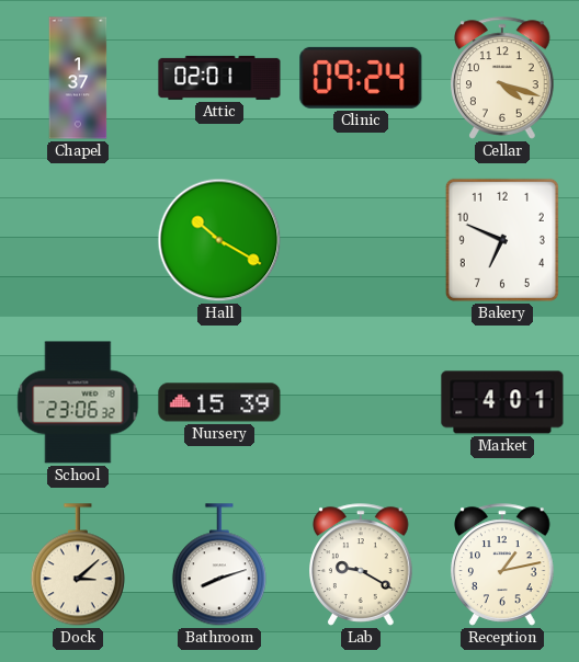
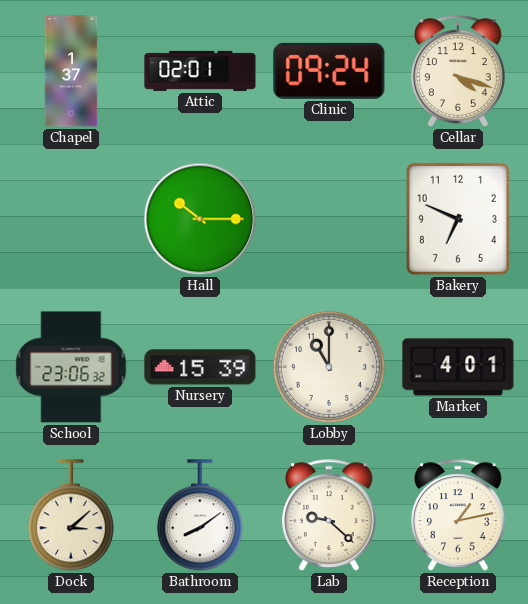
Hall: 10:20 -> 10:15
Lobby: none -> 11:00
Bathroom: 8:12 -> 8:09
Lab: 9:20 -> 9:22
